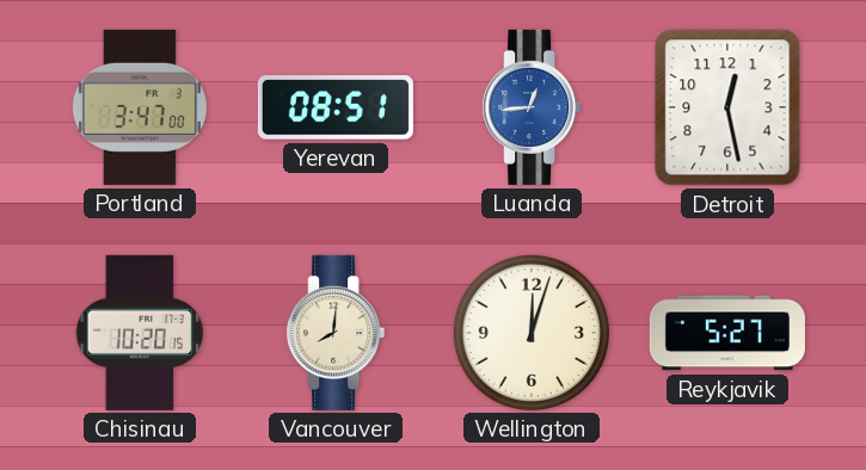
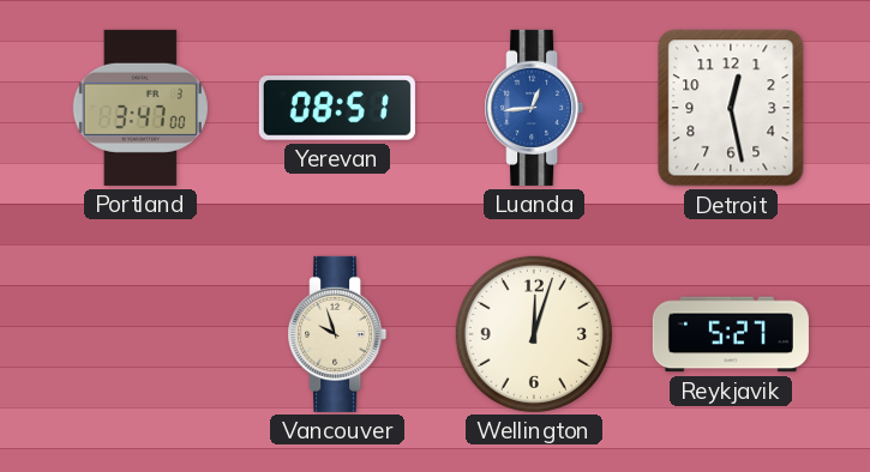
Chisinau: 10:20 -> none
Vancouver: 8:01 -> 9:57
